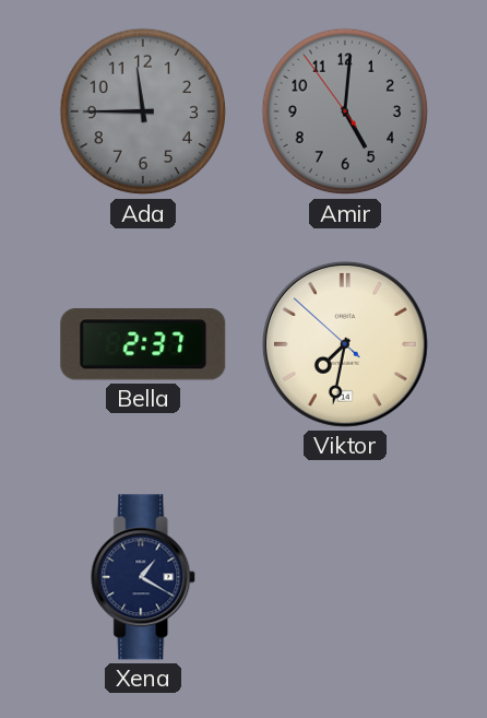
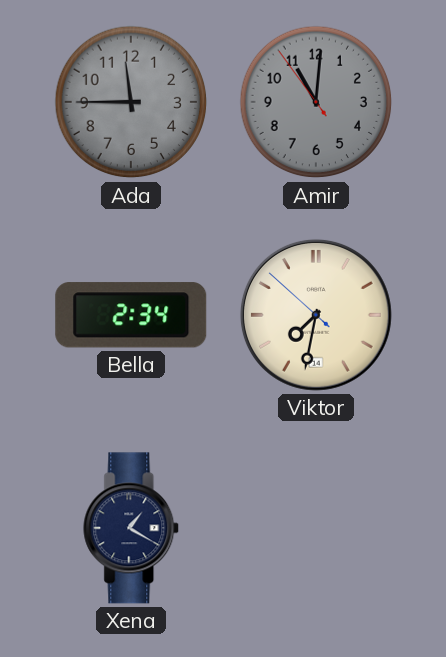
Amir: 5:00 -> 11:00
Bella: 2:37 -> 2:34
